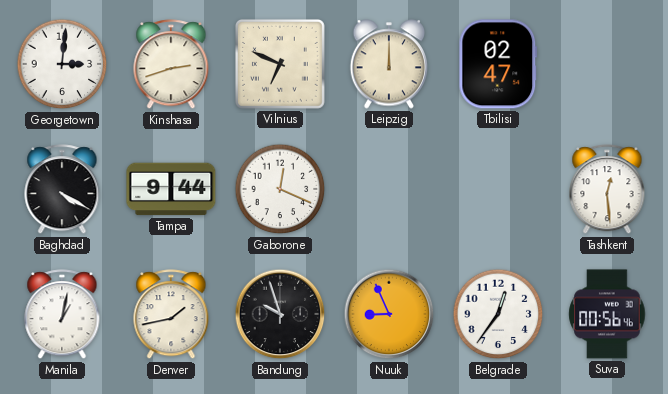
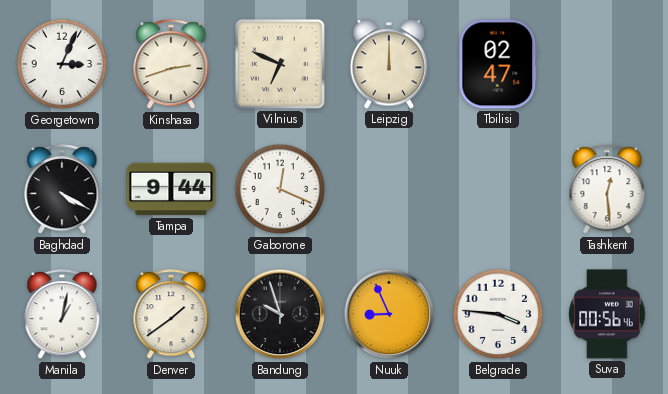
Georgetown: 3:01 -> 3:04
Denver: 1:43 -> 1:39
Belgrade: 12:36 -> 3:46
